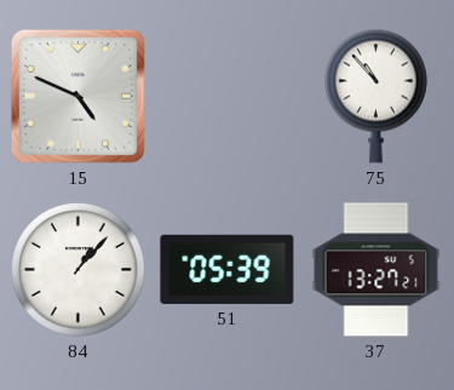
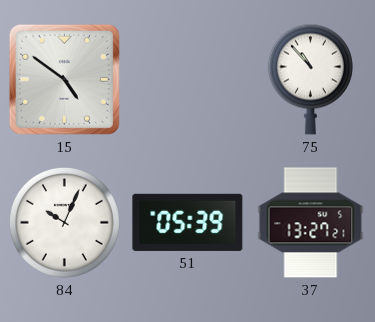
15: 4:49 -> 4:51
84: 1:07 -> 10:04
